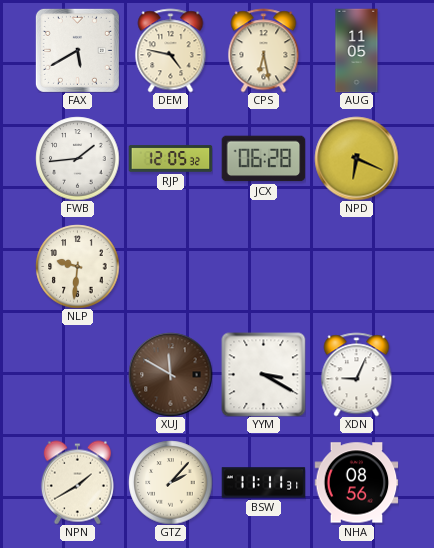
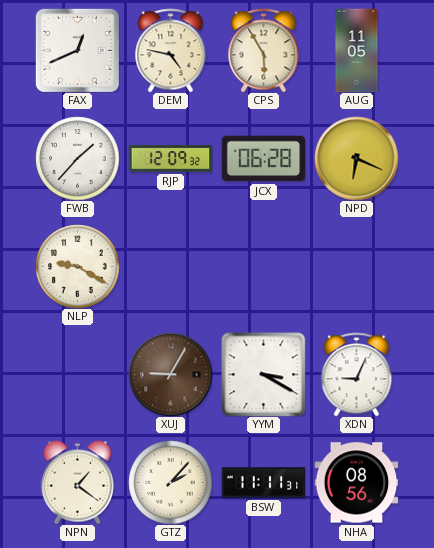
FAX: 5:40 -> 12:41
CPS: 6:28 -> 5:55
FWB: 1:44 -> 1:37
RJP: 12:05 -> 12:09
NLP: 9:31 -> 9:20
XUJ: 11:50 -> 9:05
NPN: 1:40 -> 1:21
